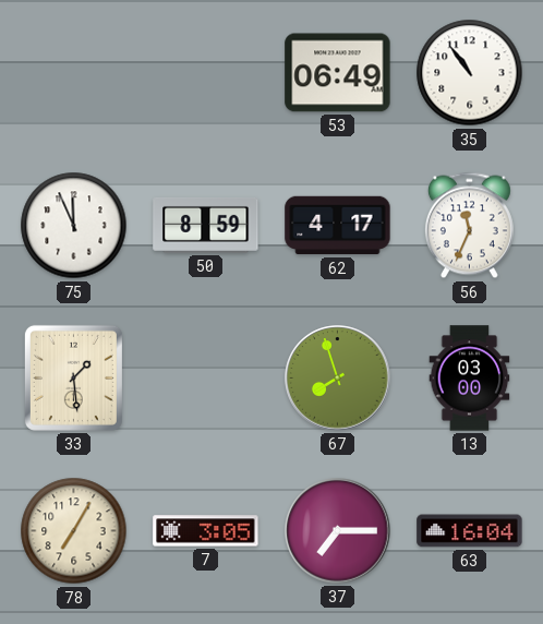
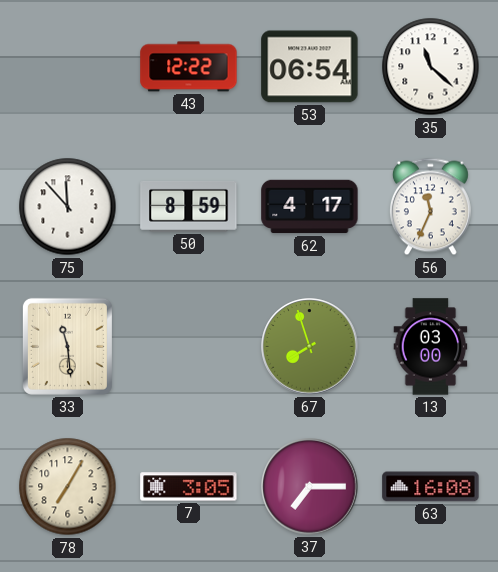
43: none -> 12:22
53: 06:49 -> 06:54
35: 10:54 -> 11:22
75: 11:56 -> 11:53
33: 1:29 -> 11:29
63: 16:04 -> 16:08
